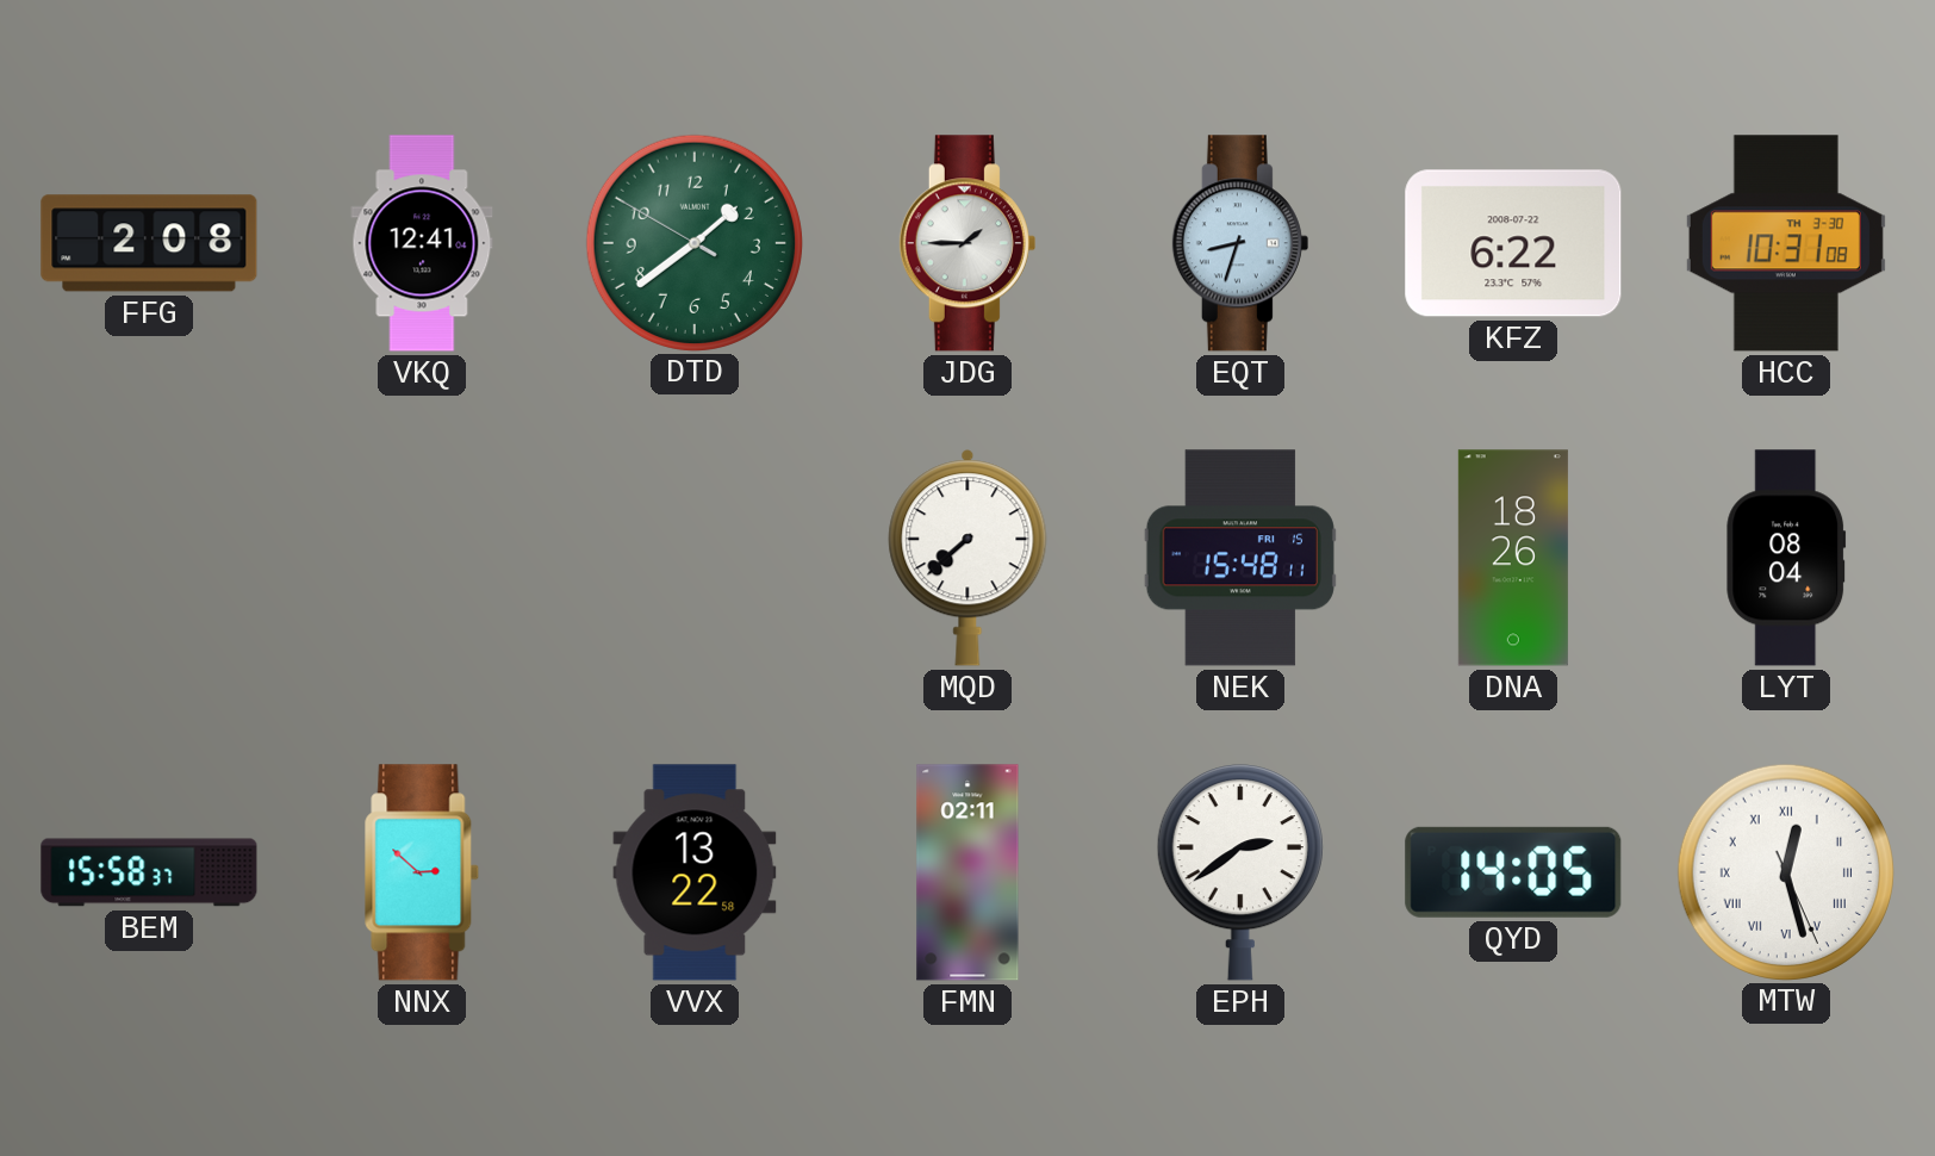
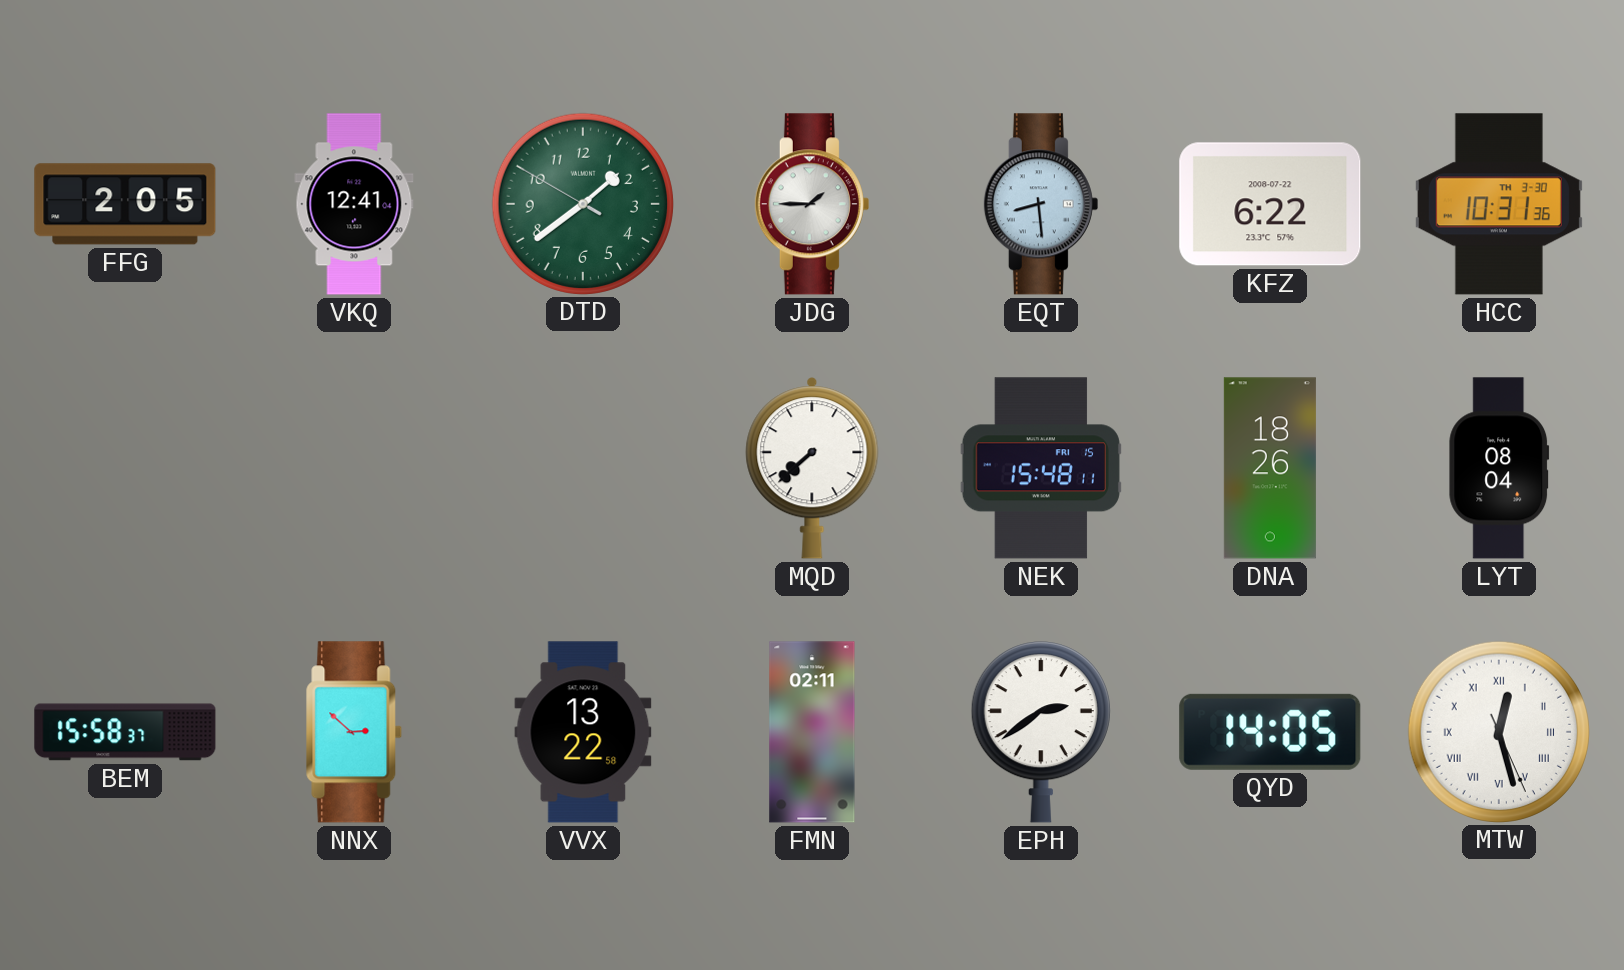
FFG: 2:08 -> 2:05
EQT: 8:33 -> 8:29
HCC: 10:31:08 -> 10:31:36
